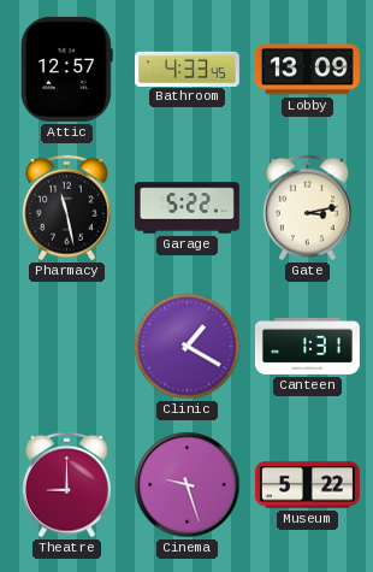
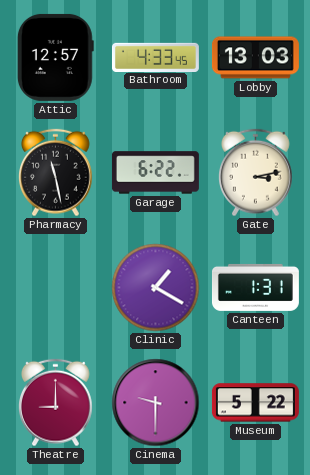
Lobby: 13:09 -> 13:03
Garage: 5:22 -> 6:22
Cinema: 9:27 -> 9:30
